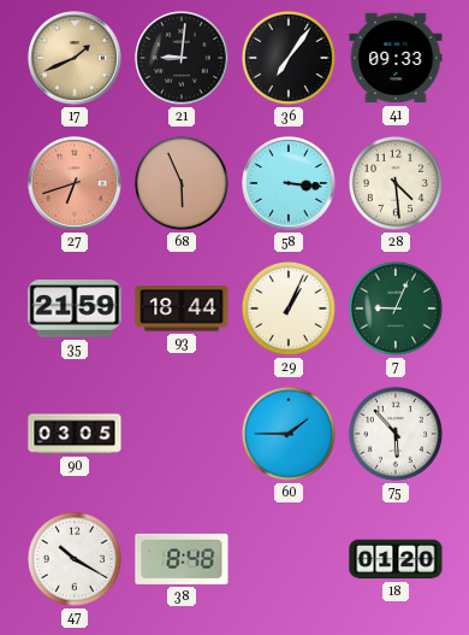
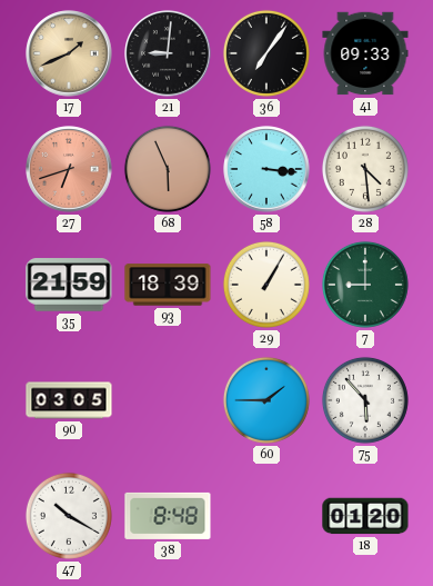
93: 18:44 -> 18:39
29: 1:04 -> 1:05
7: 9:04 -> 9:00
